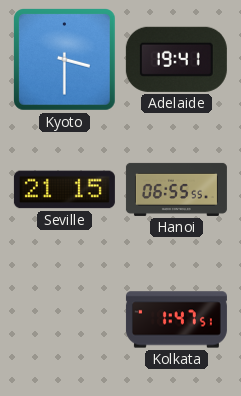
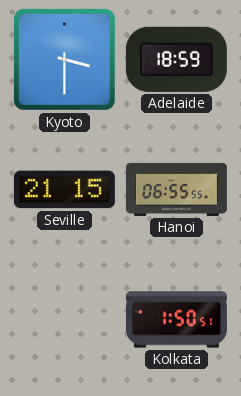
Adelaide: 19:41 -> 18:59
Kolkata: 1:47 -> 1:50
